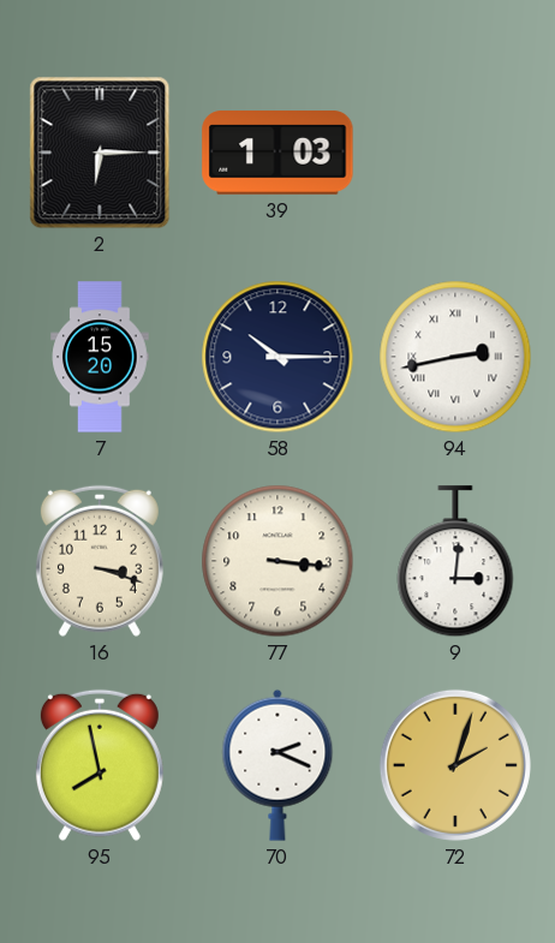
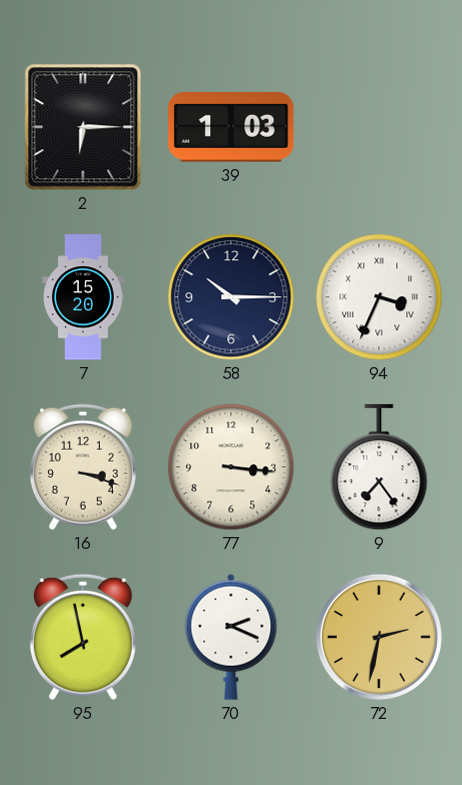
94: 2:43 -> 3:34
9: 3:01 -> 7:24
72: 2:03 -> 2:32
